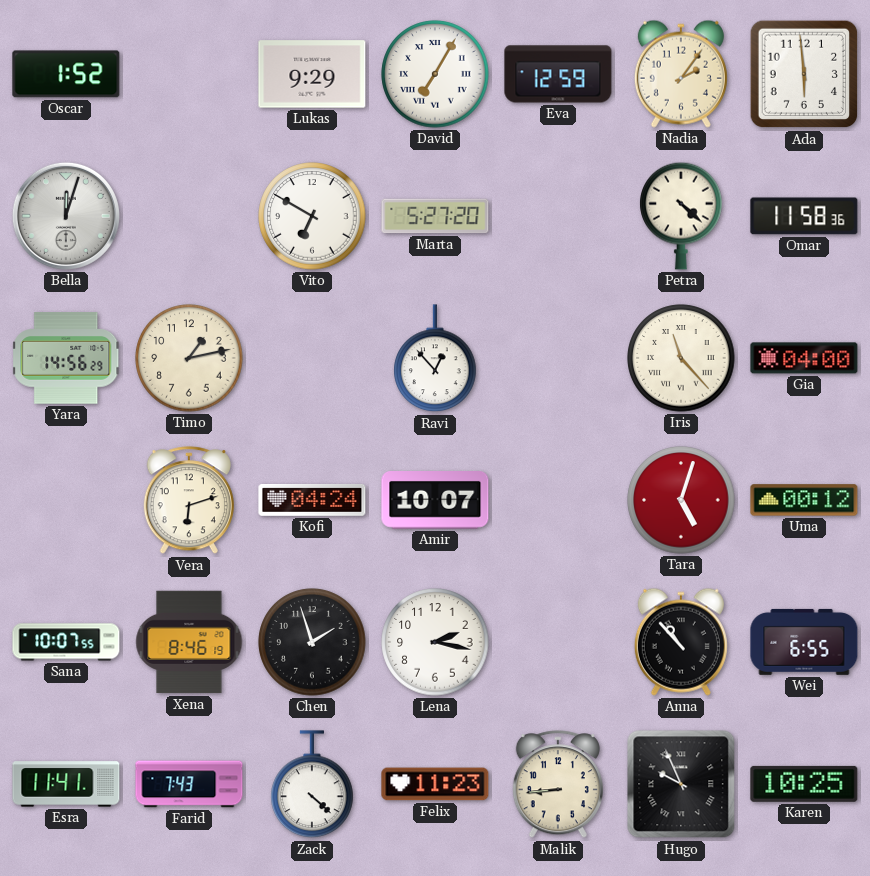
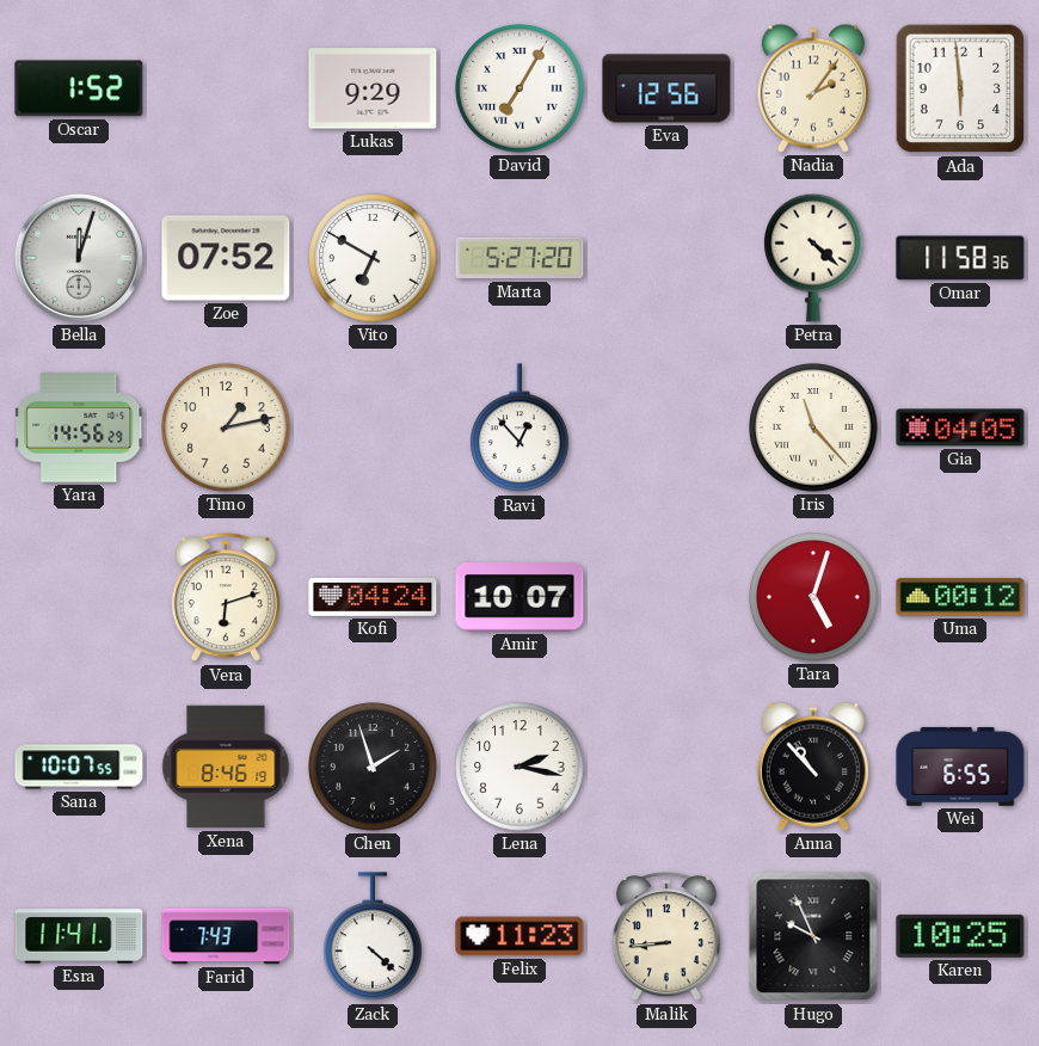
Eva: 12:59 -> 12:56
Zoe: none -> 07:52
Gia: 04:00 -> 04:05
